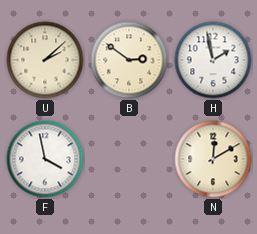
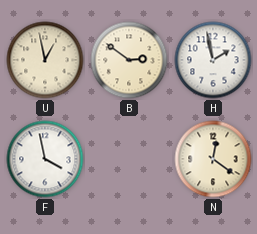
U: 2:08 -> 12:58
N: 12:10 -> 12:21
